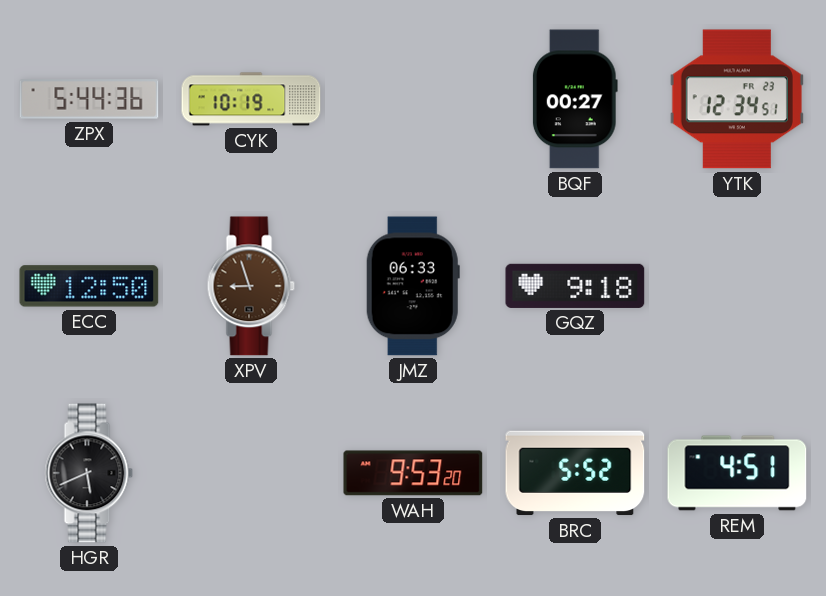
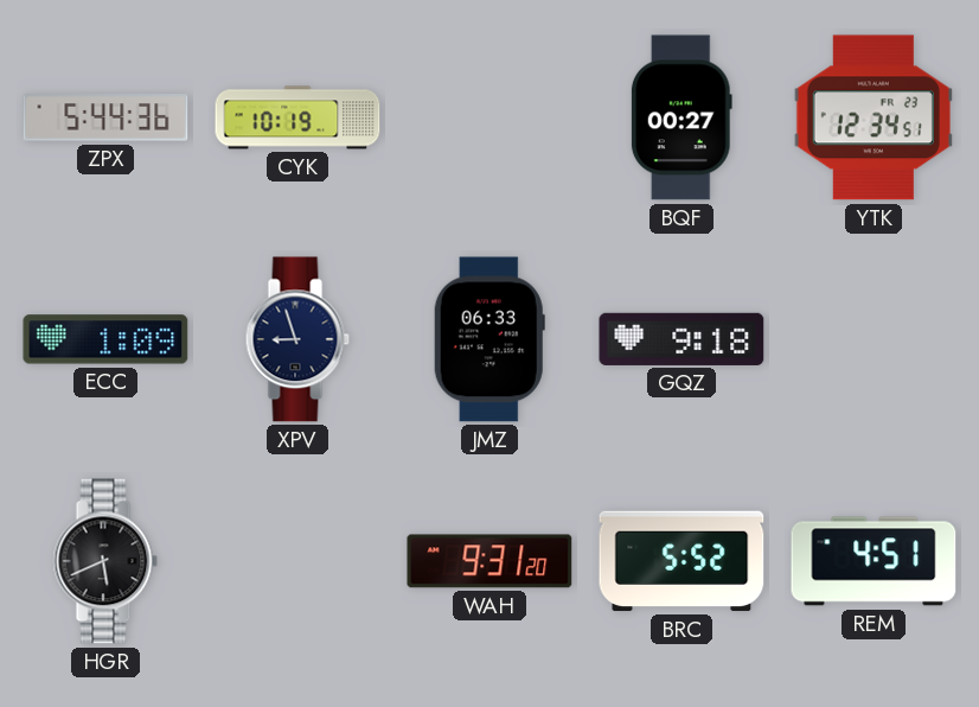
ECC: 12:50 -> 1:09
XPV dial: brown -> navy
WAH: 9:53 -> 9:31
